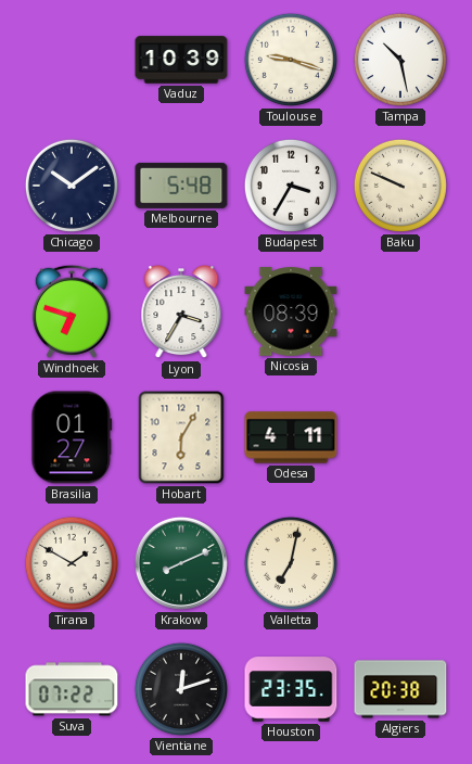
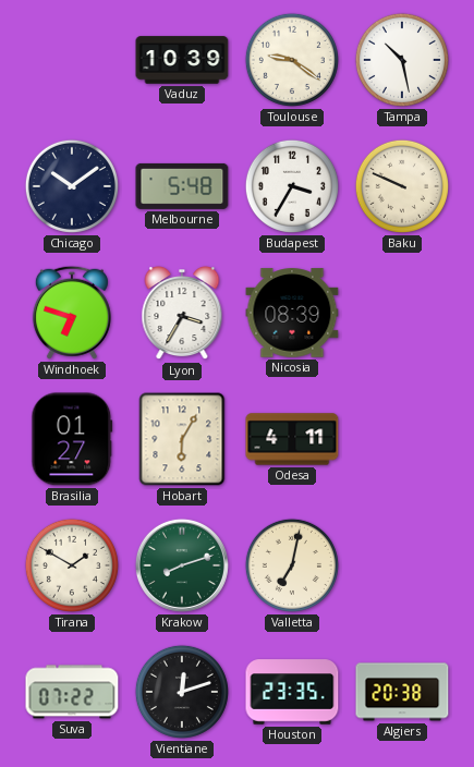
Toulouse: 9:18 -> 9:21
Krakow: 8:11 -> 8:12
